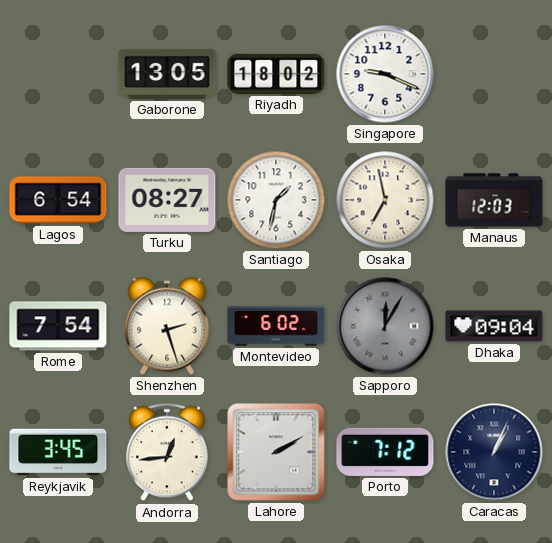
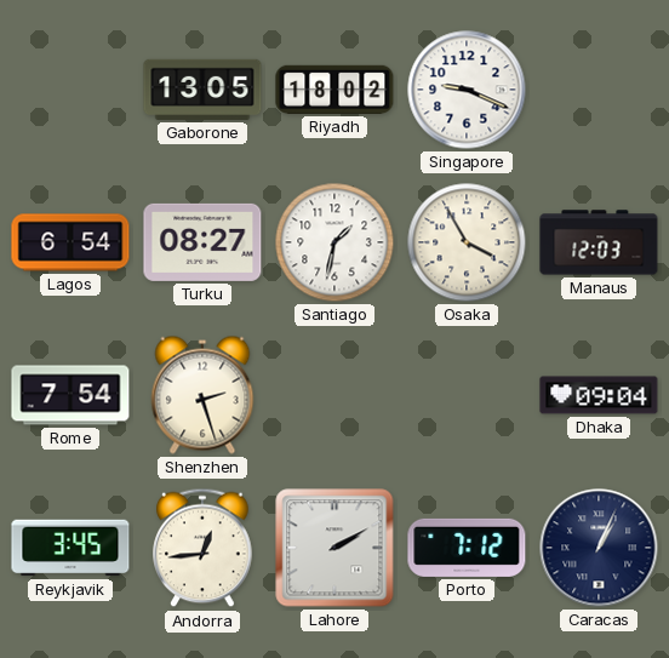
Osaka: 6:58 -> 3:55
Montevideo: 6:02 -> none
Sapporo: 12:05 -> none
